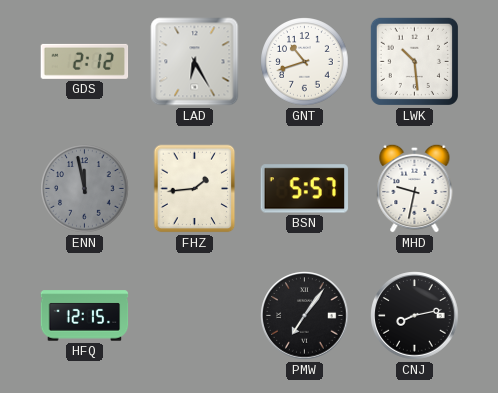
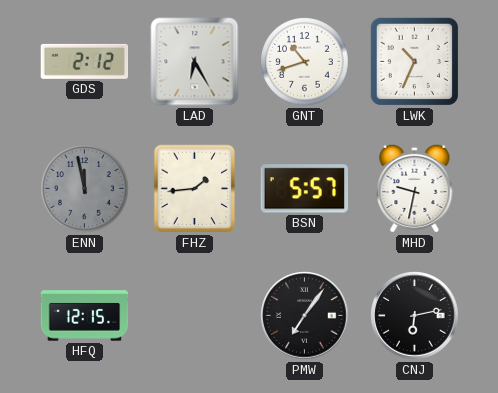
LWK: 10:29 -> 10:34
CNJ: 8:13 -> 6:13
